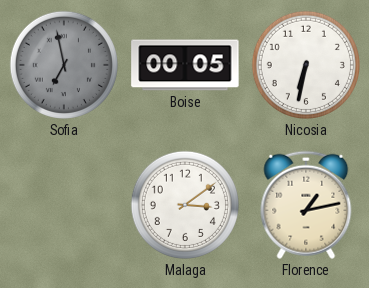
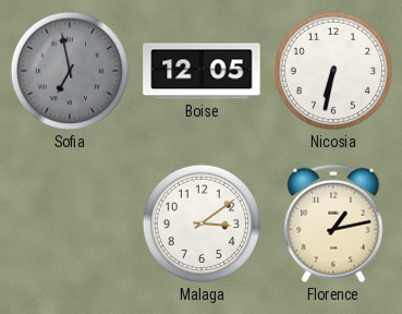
Boise: 00:05 -> 12:05
